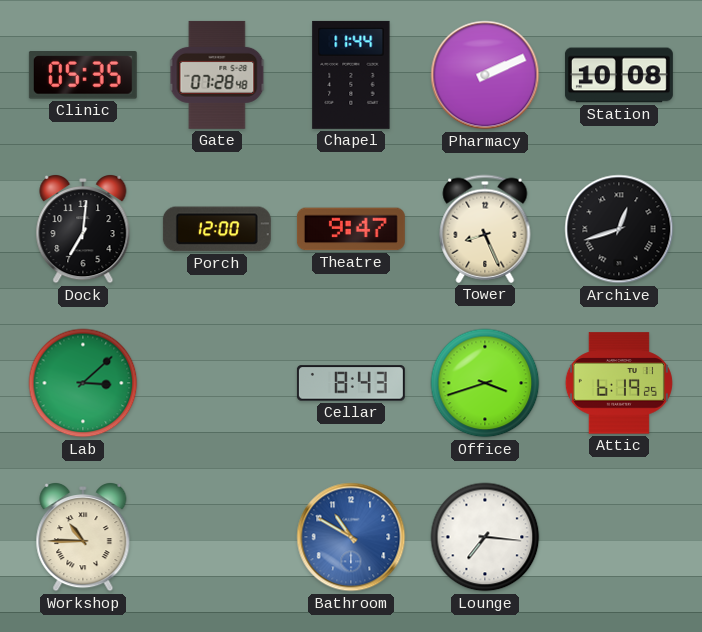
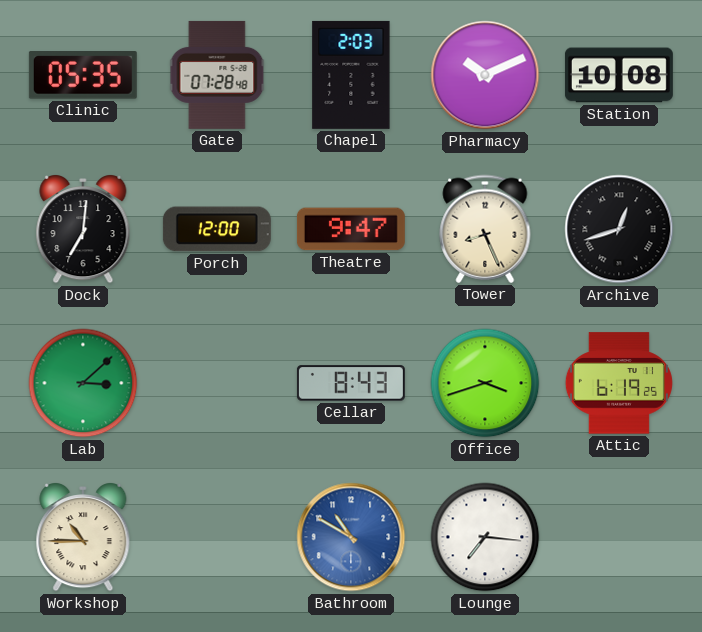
Chapel: 11:44 -> 2:03
Pharmacy: 2:11 -> 10:11
